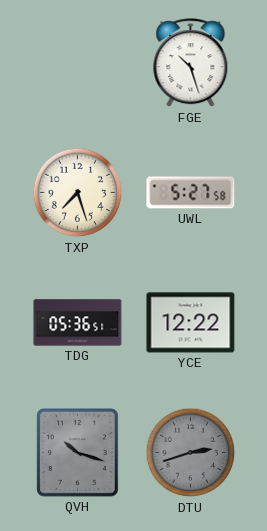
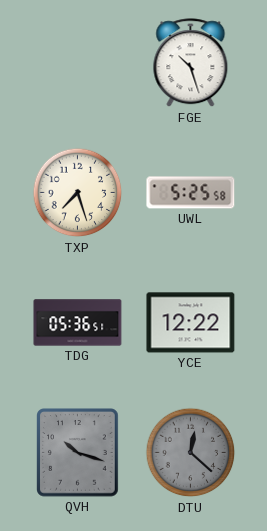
UWL: 5:27 -> 5:25
DTU: 2:42 -> 12:22
